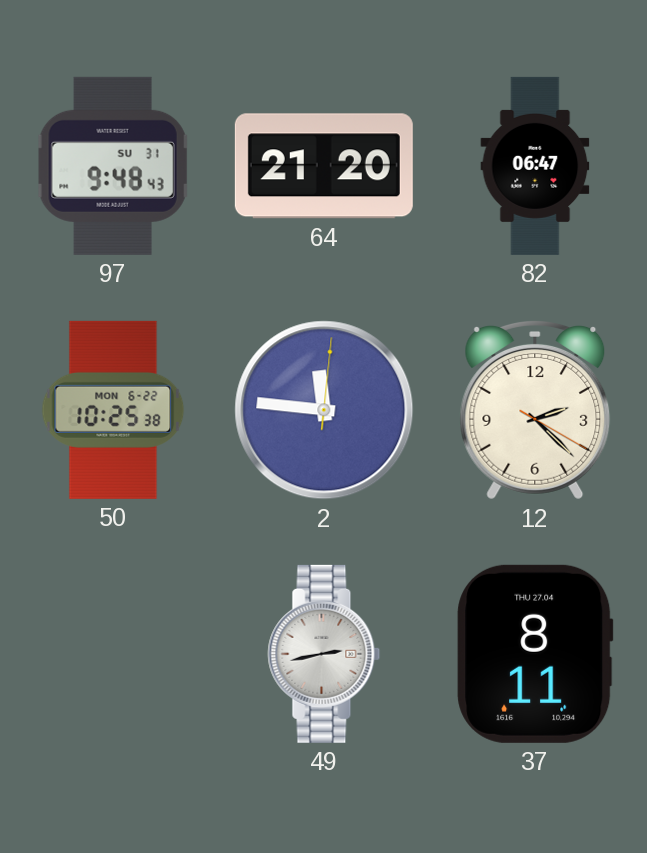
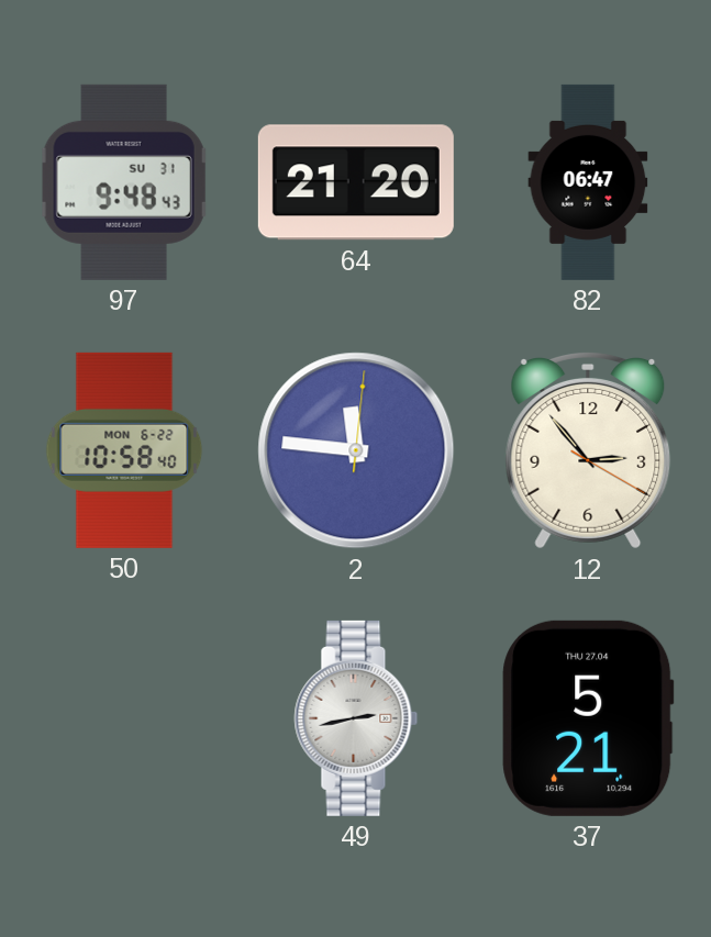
50: 10:25 -> 10:58
12: 2:22 -> 2:53
37: 8:11 -> 5:21
